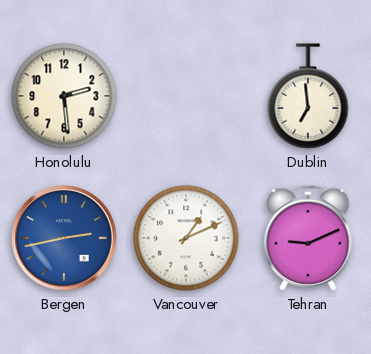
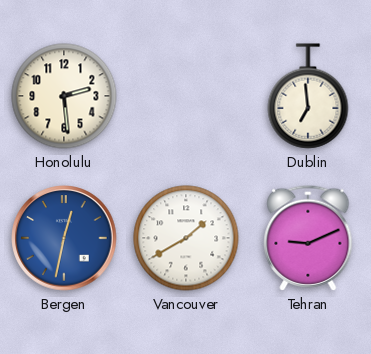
Bergen: 2:43 -> 12:32
Vancouver: 1:11 -> 1:40
